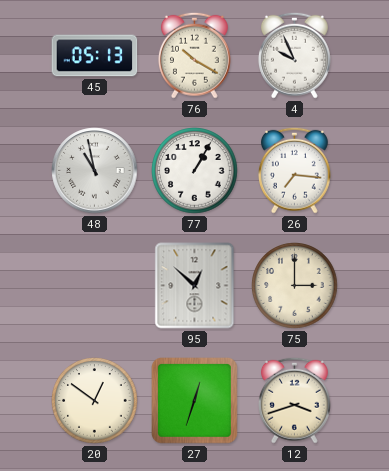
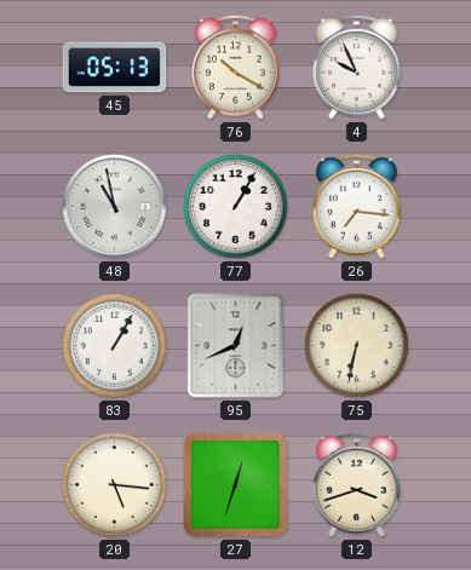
83: none -> 1:05
95: 12:52 -> 12:41
75: 3:00 -> 6:32
20: 12:51 -> 5:16
